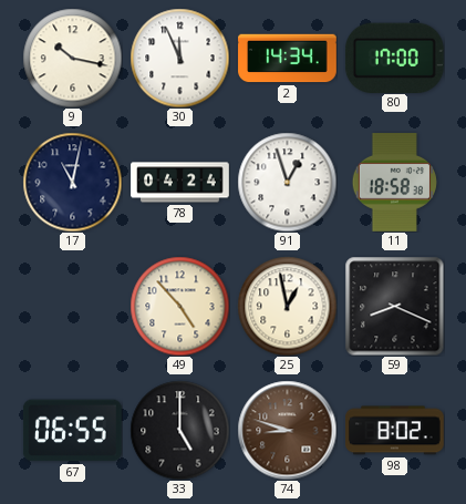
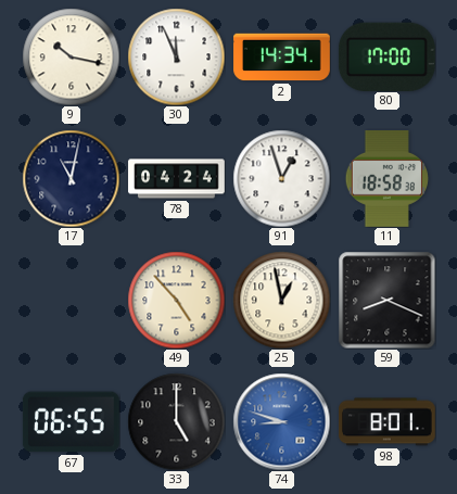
74 dial: brown -> blue
98: 8:02 -> 8:01
